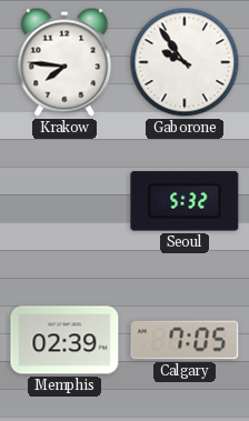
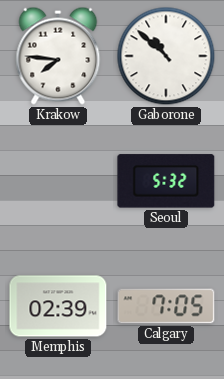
Gaborone: 9:54 -> 10:52
